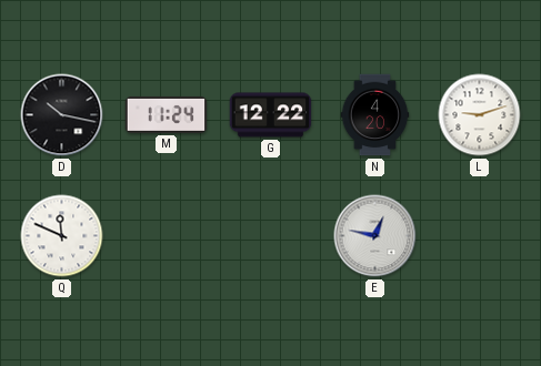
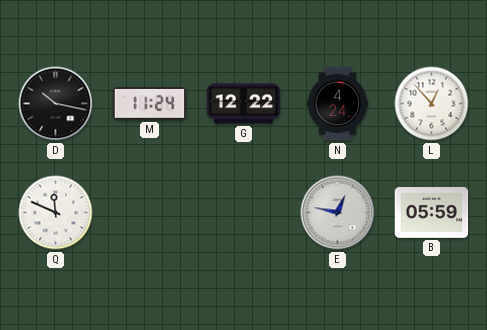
N: 4:20 -> 4:24
L: 9:12 -> 12:53
B: none -> 05:59
